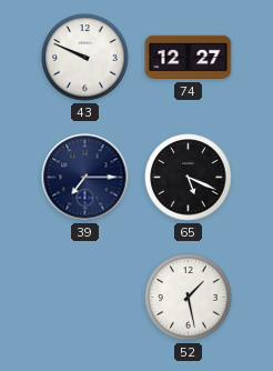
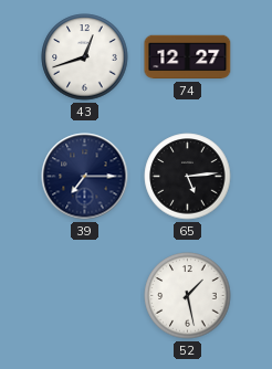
43: 9:49 -> 12:42
65: 5:19 -> 5:14
